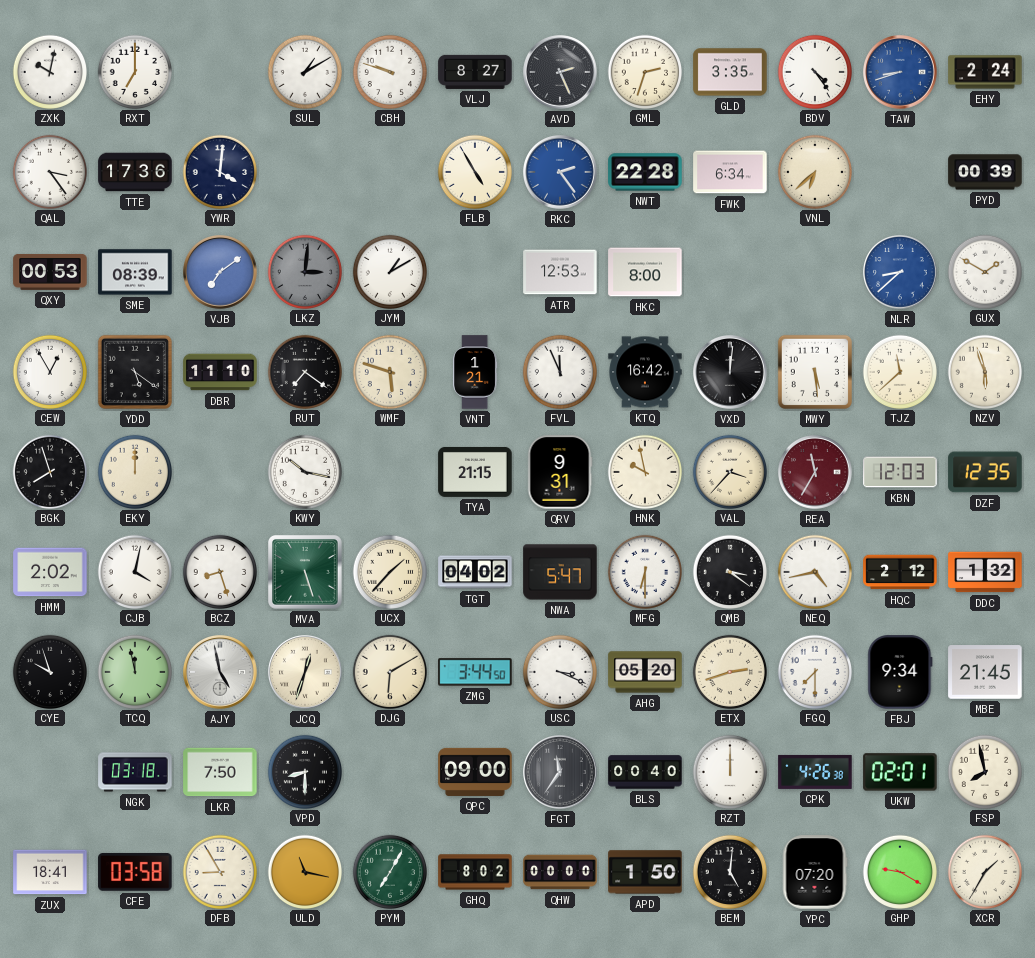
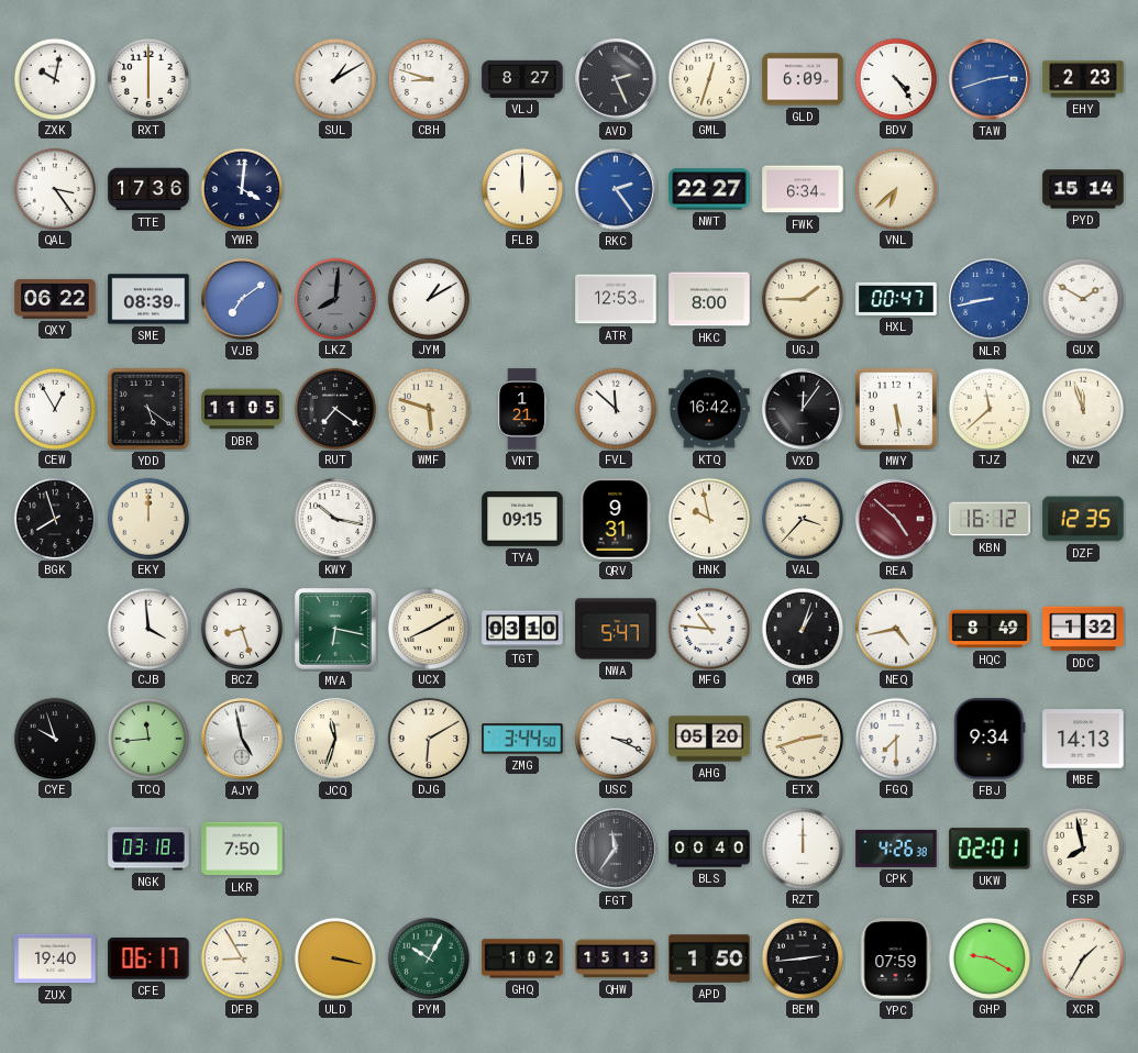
RXT: 7:00 -> 6:00
CBH: 9:48 -> 8:48
GML: 2:33 -> 12:33
GLD: 3:35 -> 6:09
TAW: 8:42 -> 2:42
EHY: 2:24 -> 2:23
FLB: 4:55 -> 12:00
NWT: 22:28 -> 22:27
PYD: 00:39 -> 15:14
QXY: 00:53 -> 06:22
LKZ: 3:01 -> 8:01
UGJ: none -> 1:45
HXL: none -> 00:47
NLR: 8:38 -> 8:43
DBR: 11:10 -> 11:05
FVL: 11:56 -> 11:52
VXD: 12:01 -> 12:06
NZV: 5:57 -> 11:57
TYA: 21:15 -> 09:15
REA: 11:35 -> 4:52
KBN: 12:03 -> 16:12
HMM: 2:02 -> none
CJB: 4:02 -> 3:59
MVA: 5:27 -> 6:17
UCX: 1:37 -> 8:10
TGT: 04:02 -> 03:10
MFG: 6:30 -> 10:46
QMB: 3:21 -> 1:03
HQC: 2:12 -> 8:49
TCQ: 11:58 -> 11:44
JCQ: 12:33 -> 11:33
MBE: 21:45 -> 14:13
VPD: 8:30 -> none
QPC: 09:00 -> none
ZUX: 18:41 -> 19:40
CFE: 03:58 -> 06:17
ULD: 11:17 -> 3:17
PYM: 7:05 -> 10:05
GHQ: 8:02 -> 1:02
QHW: 00:00 -> 15:13
BEM: 5:01 -> 2:44
YPC: 07:20 -> 07:59
